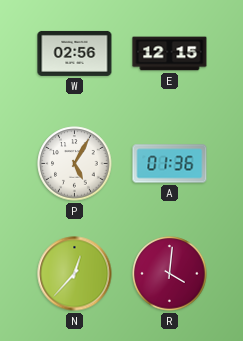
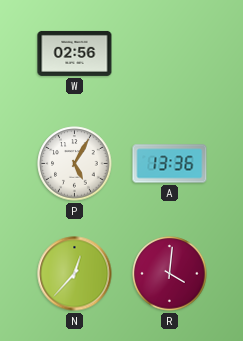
E: 12:15 -> none
A: 01:36 -> 13:36
